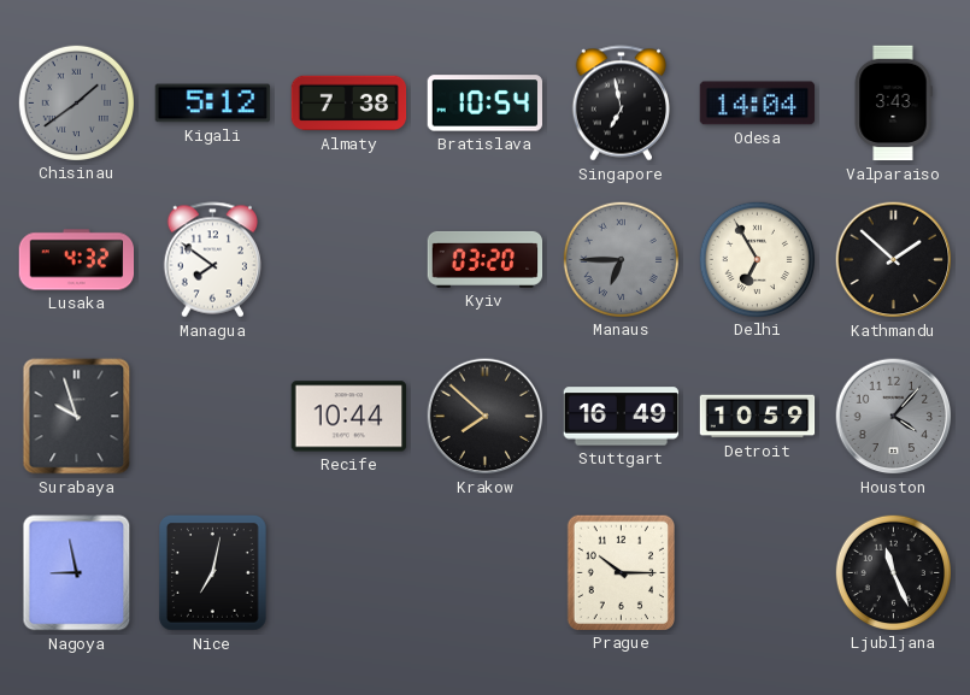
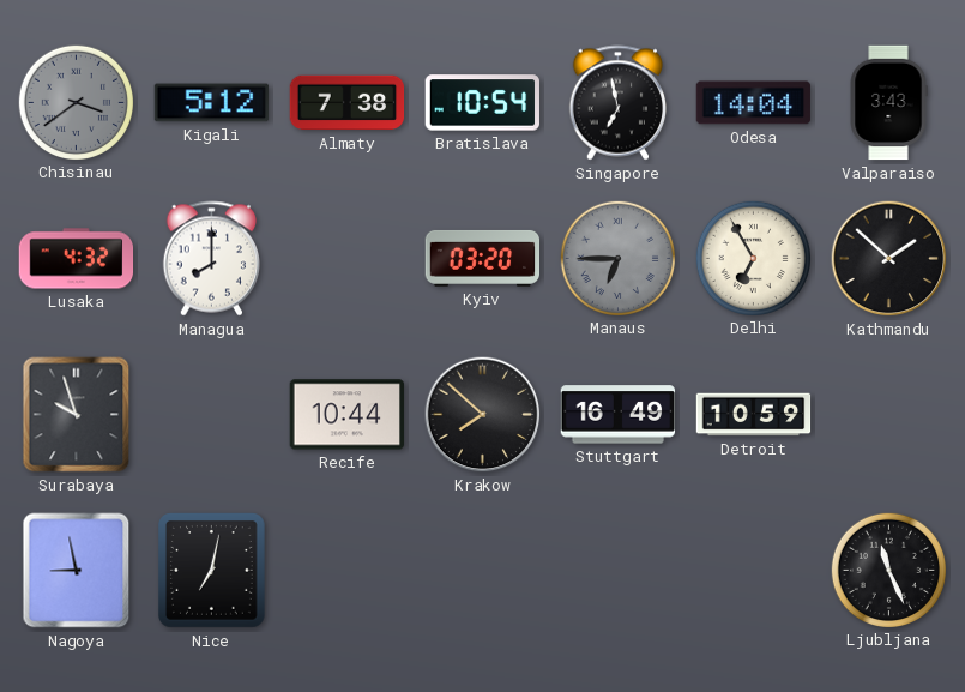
Chisinau: 1:39 -> 3:39
Managua: 7:51 -> 8:00
Houston: 4:07 -> none
Prague: 10:15 -> none
